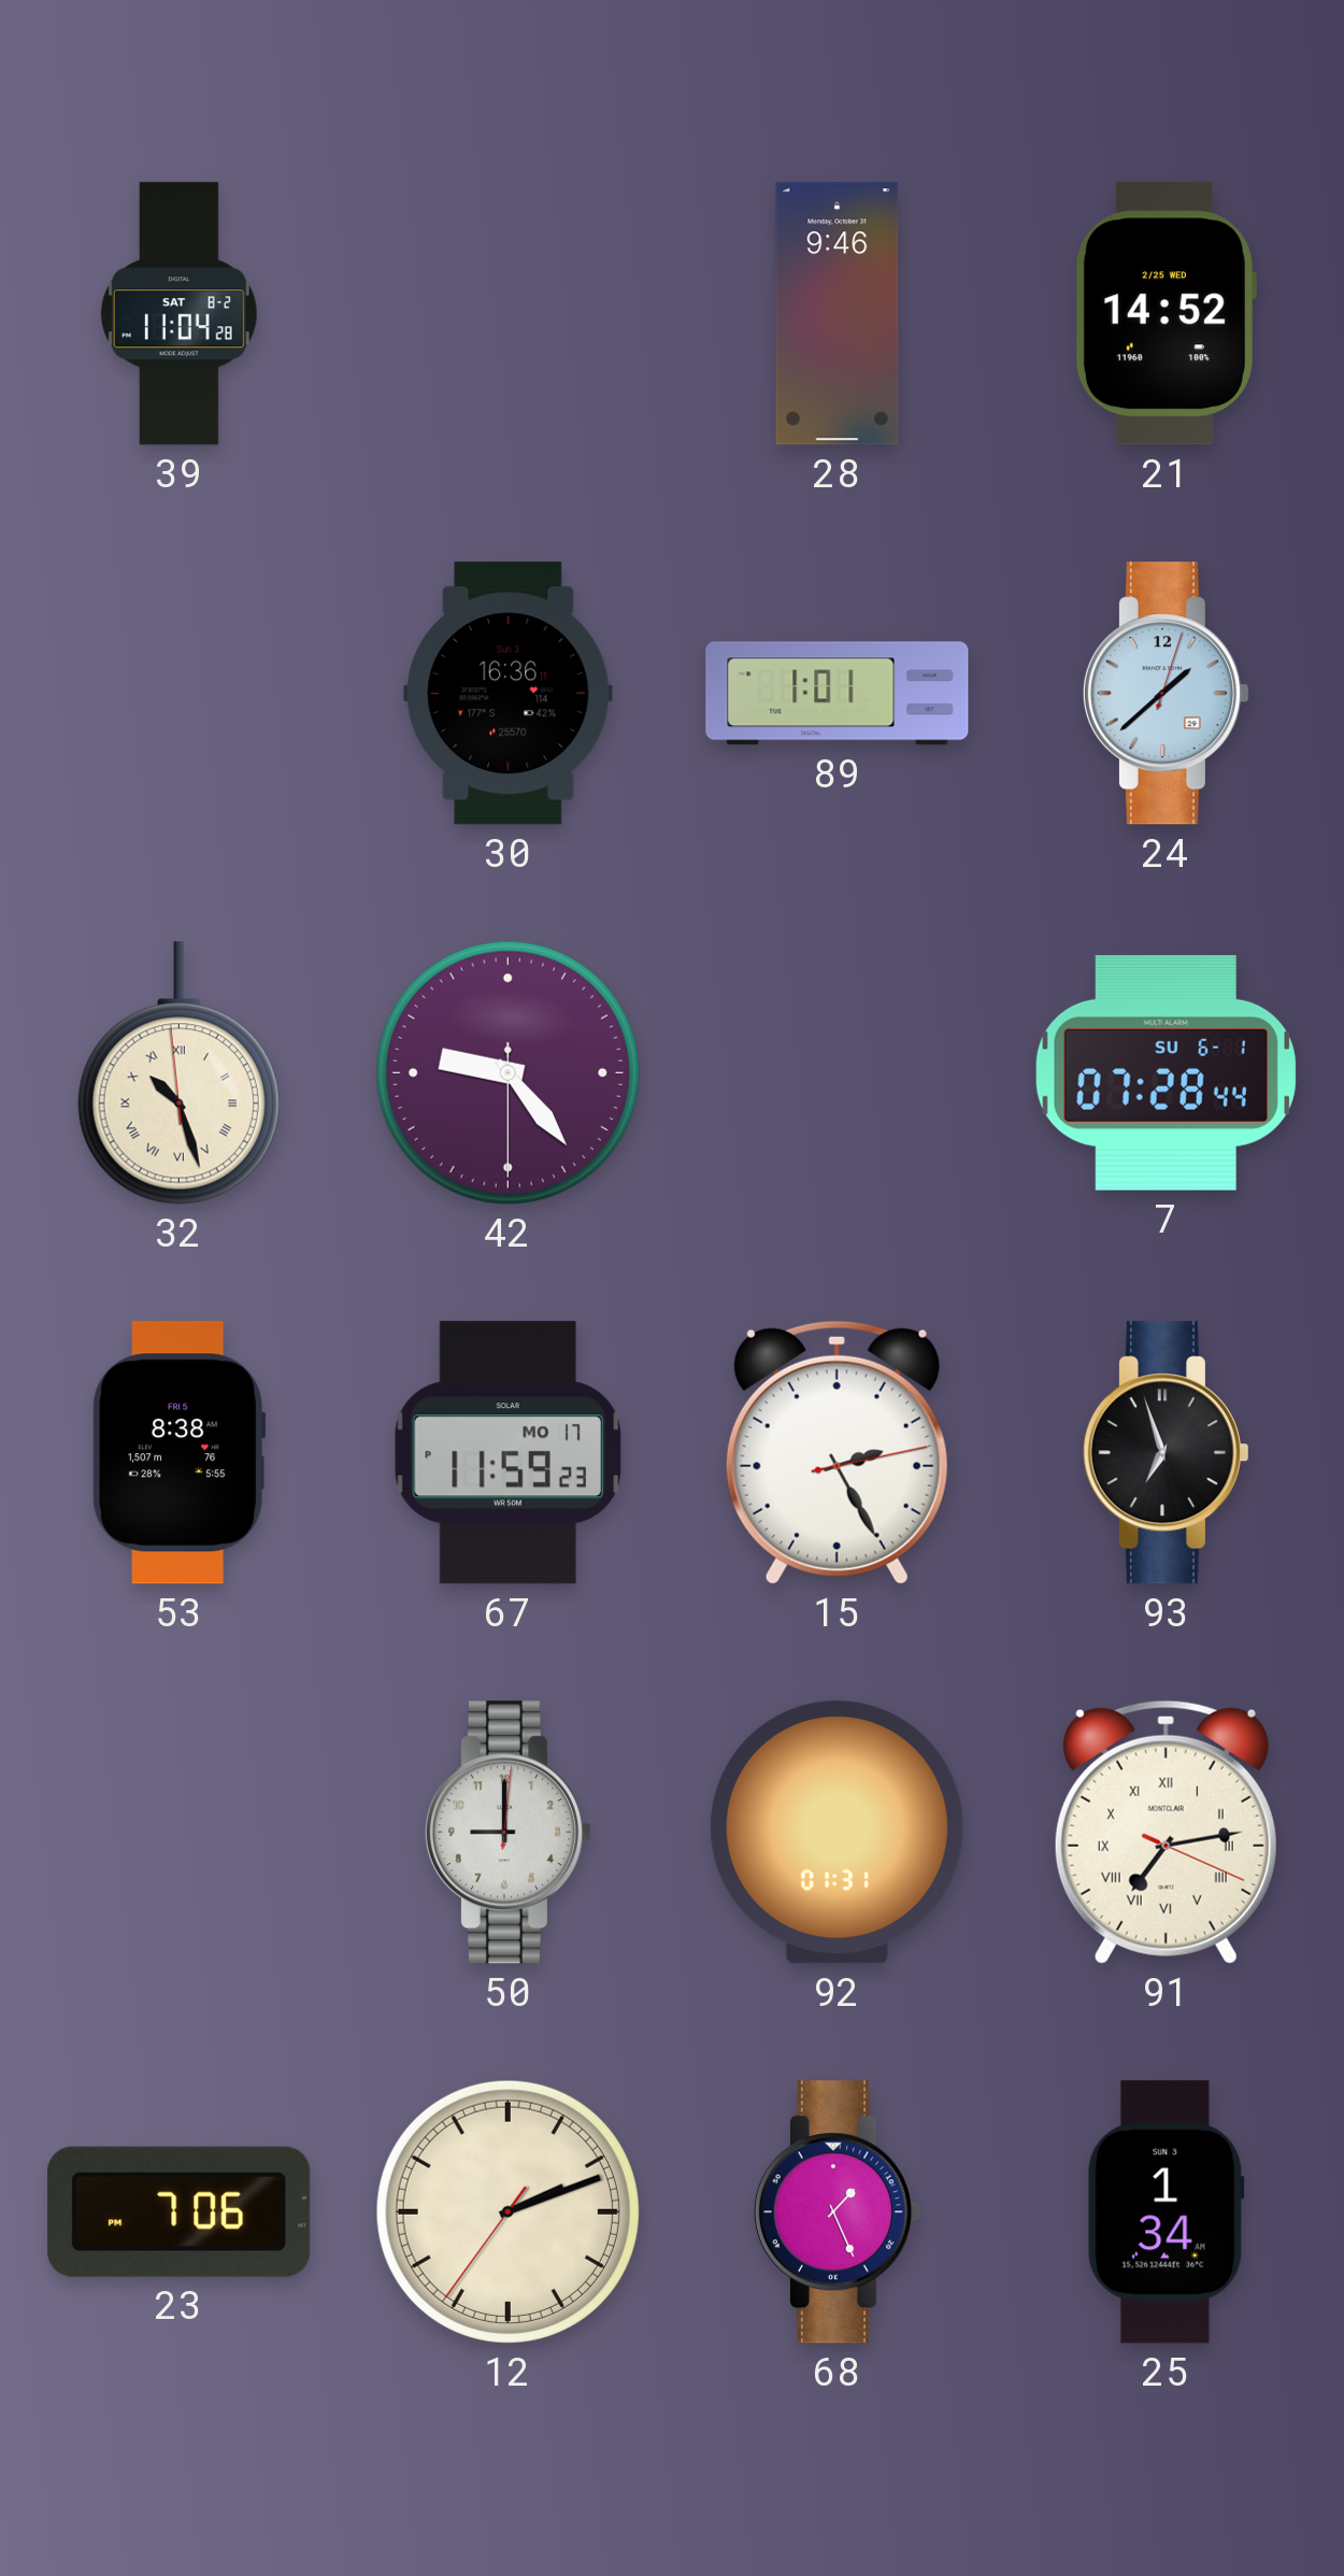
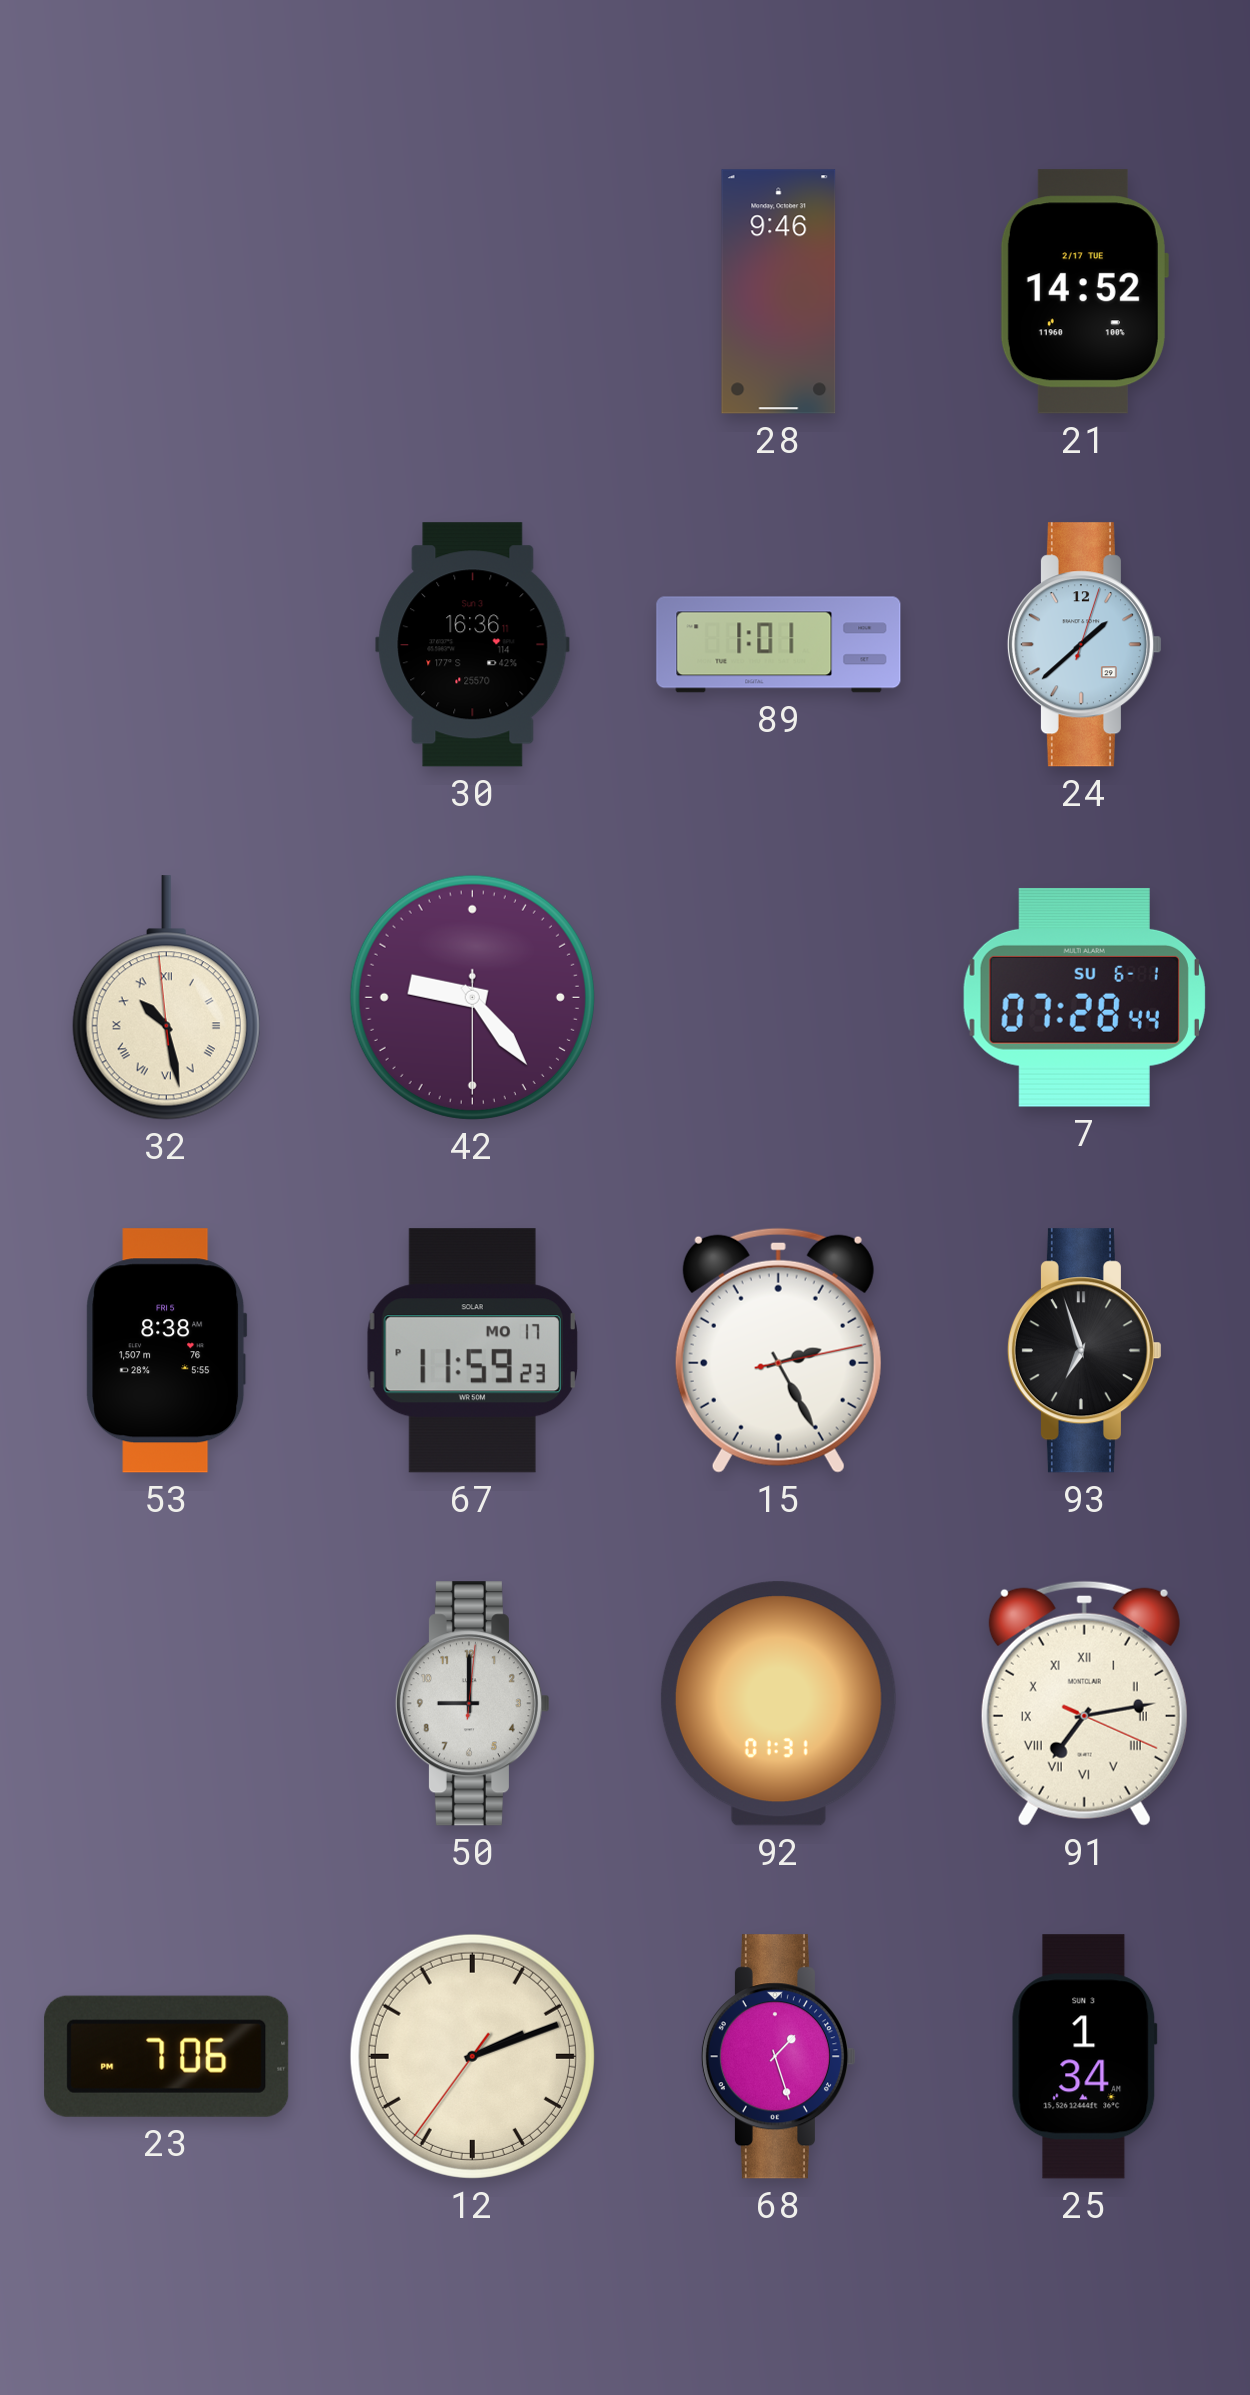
39: 11:04 -> none
21 date: 2/25 WED -> 2/17 TUE
32: 10:26 -> 10:27
68: 1:26 -> 1:27
